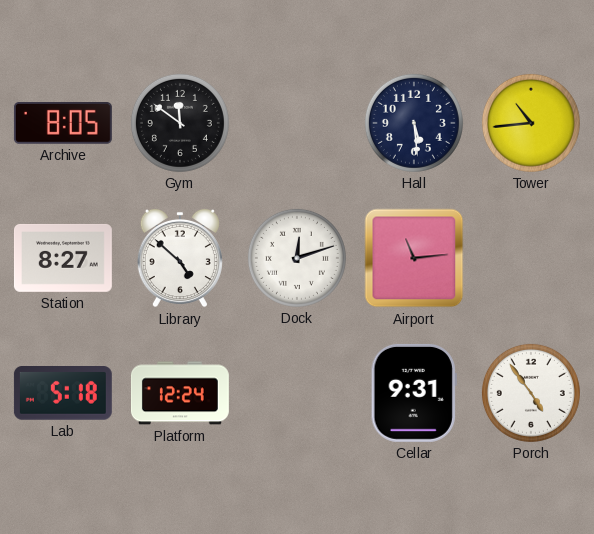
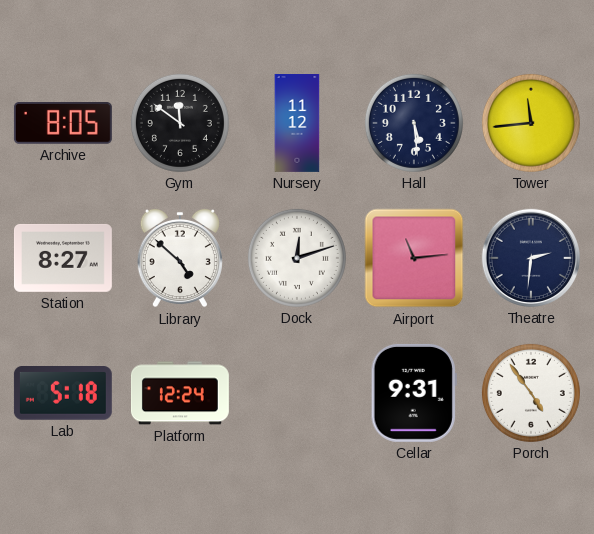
Nursery: none -> 11:12
Tower: 10:44 -> 11:44
Theatre: none -> 2:31
